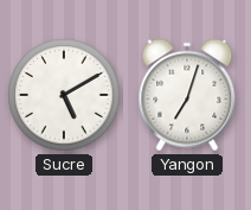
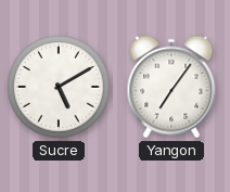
Yangon: 7:03 -> 7:06
